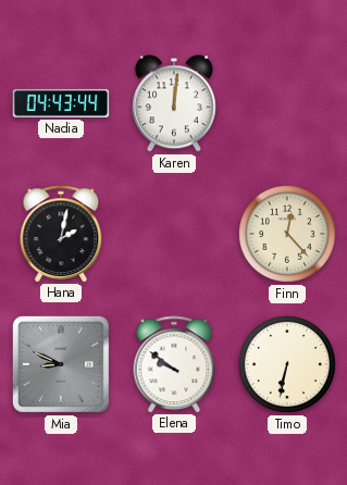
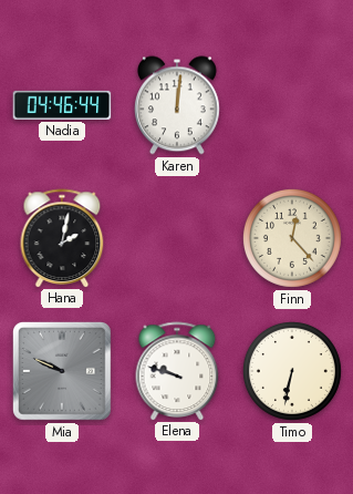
Nadia: 04:43 -> 04:46
Mia: 8:49 -> 9:49
Elena: 9:51 -> 9:48
